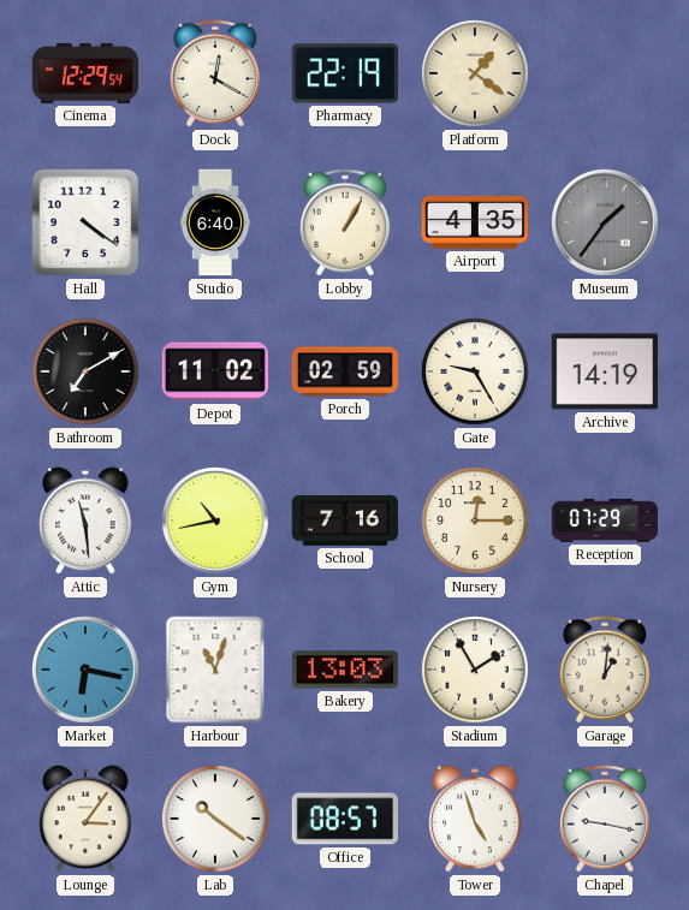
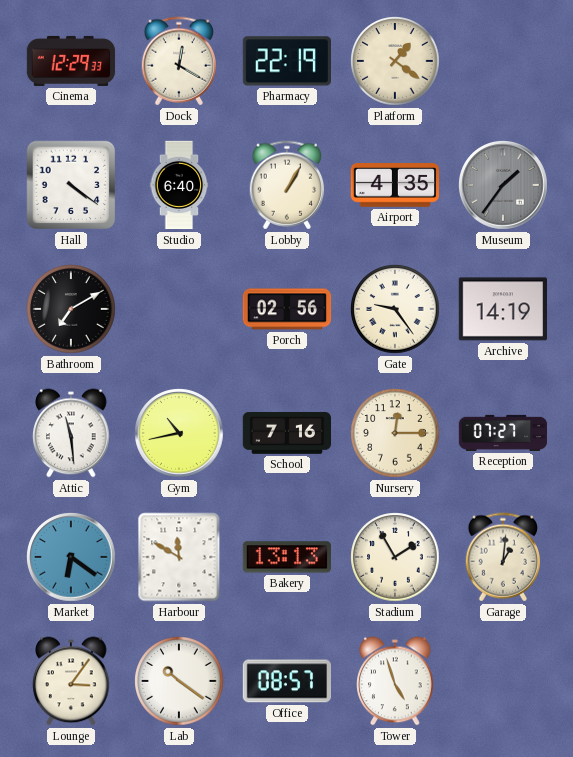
Cinema: 12:29:54 -> 12:29:33
Depot: 11:02 -> none
Porch: 02:59 -> 02:56
Gate: 9:25 -> 9:24
Reception: 07:29 -> 07:27
Market: 6:17 -> 6:21
Harbour: 11:03 -> 11:50
Bakery: 13:03 -> 13:13
Chapel: 9:17 -> none
